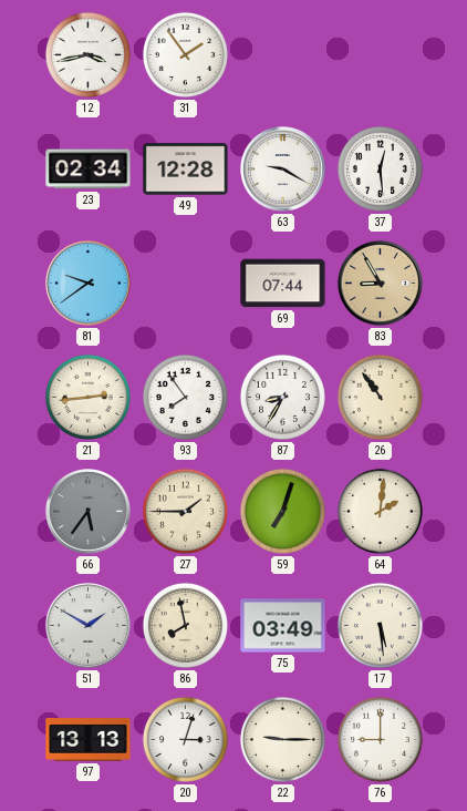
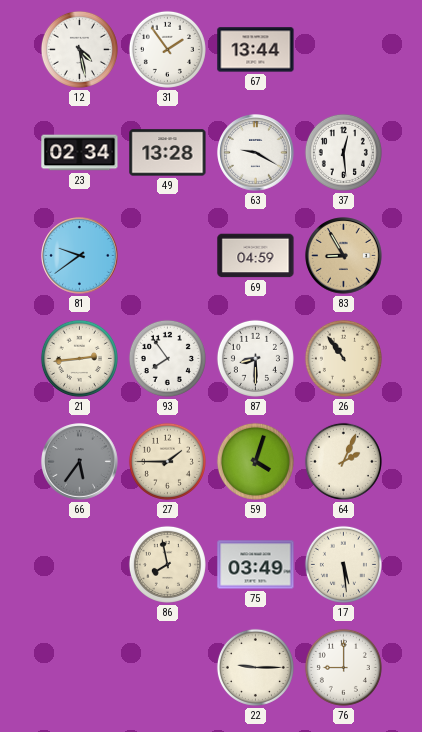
12: 3:43 -> 4:28
67: none -> 13:44
49: 12:28 -> 13:28
69: 07:44 -> 04:59
87: 8:35 -> 8:30
59: 7:03 -> 4:03
64: 2:01 -> 2:04
51: 1:50 -> none
97: 13:13 -> none
20: 3:03 -> none
